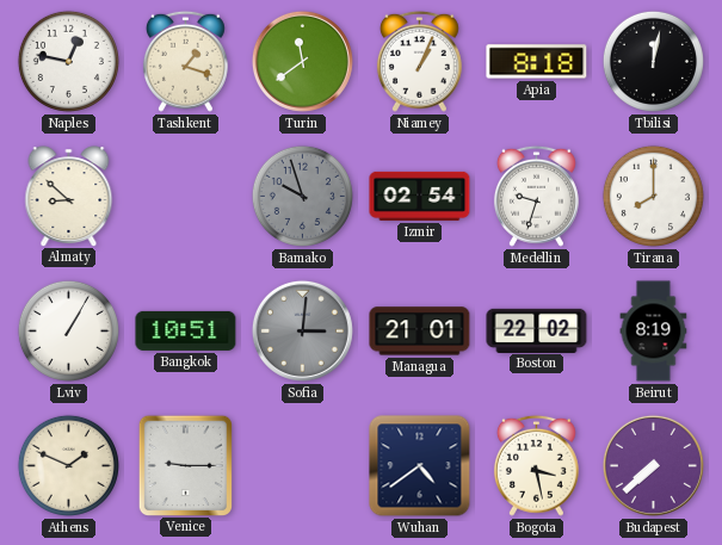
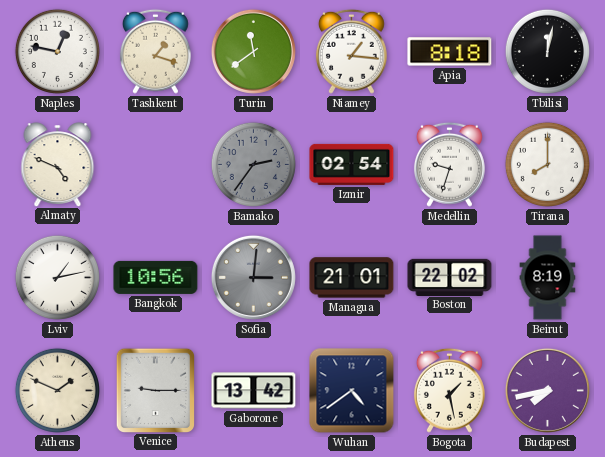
Niamey: 1:04 -> 1:16
Almaty: 8:52 -> 4:49
Bamako: 9:57 -> 2:36
Lviv: 1:05 -> 1:13
Bangkok: 10:51 -> 10:56
Gaborone: none -> 13:42
Bogota: 3:28 -> 1:28
Budapest: 7:38 -> 7:43
